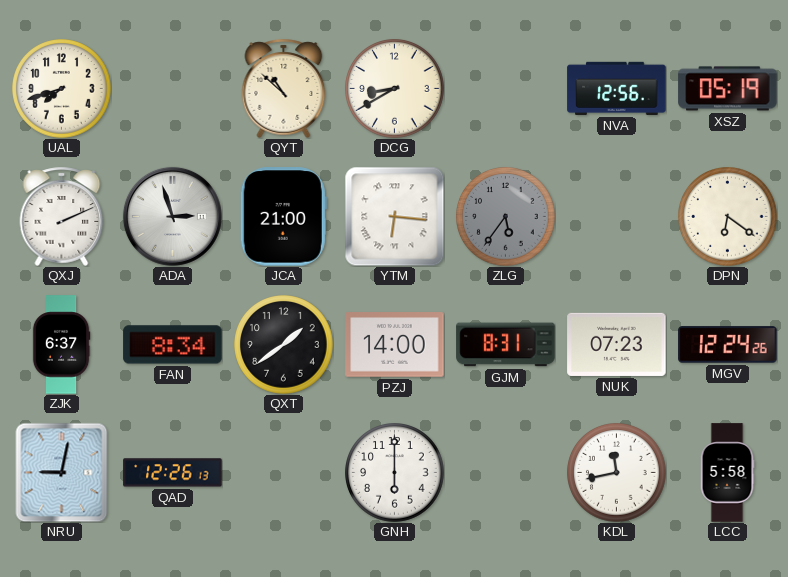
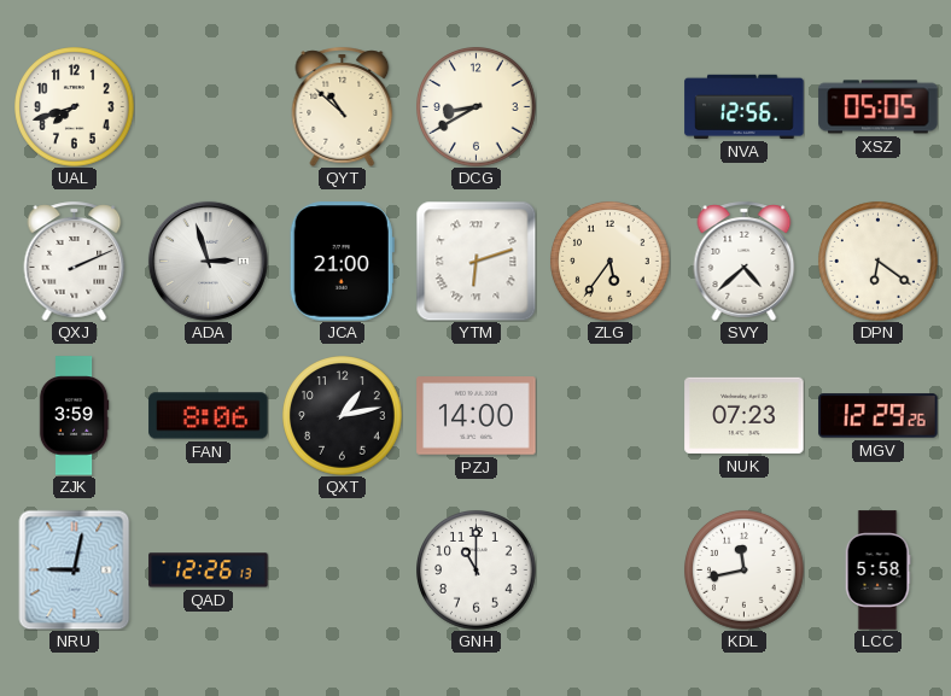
XSZ: 05:19 -> 05:05
YTM: 6:16 -> 6:12
ZLG dial: grey -> cream
SVY: none -> 4:38
ZJK: 6:37 -> 3:59
FAN: 8:34 -> 8:06
QXT: 1:39 -> 1:13
GJM: 8:31 -> none
MGV: 12:24 -> 12:29
GNH: 6:00 -> 11:00
